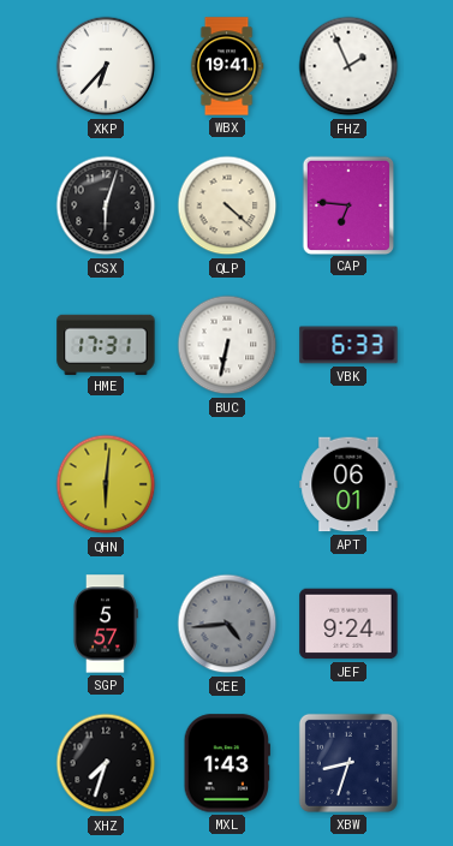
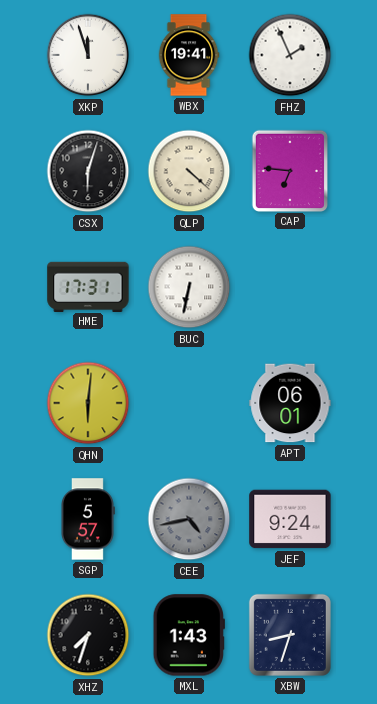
XKP: 6:37 -> 11:57
VBK: 6:33 -> none
CEE: 4:44 -> 4:43
